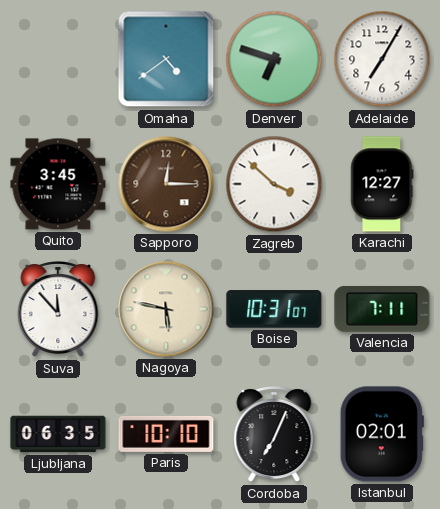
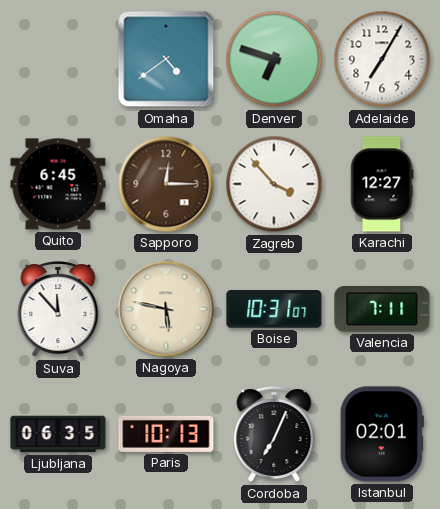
Quito: 3:45 -> 6:45
Zagreb: 3:52 -> 3:53
Paris: 10:10 -> 10:13
